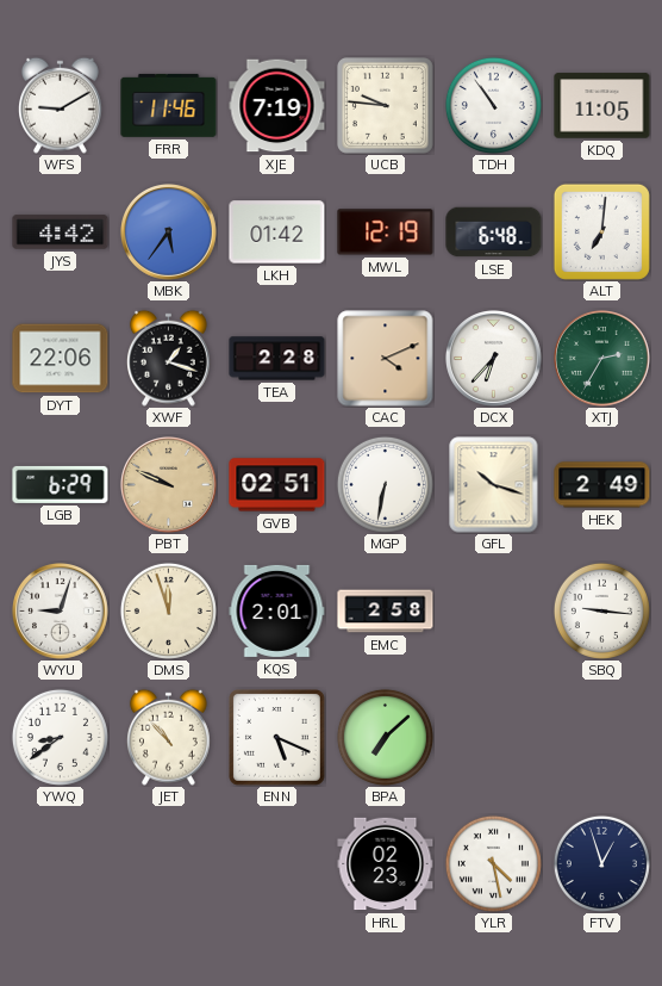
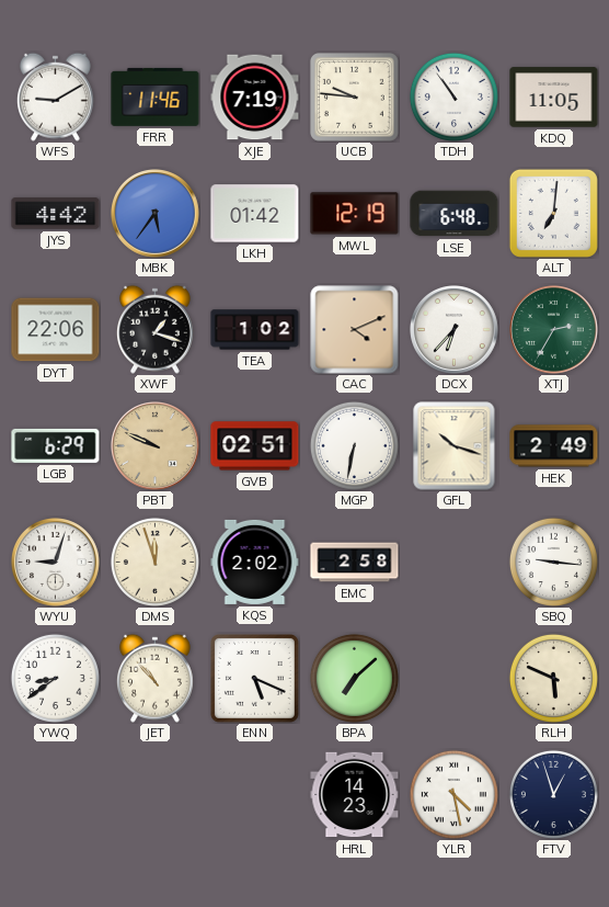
TEA: 2:28 -> 1:02
KQS: 2:01 -> 2:02
RLH: none -> 5:49
HRL: 02:23 -> 14:23
